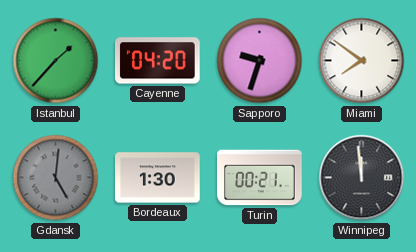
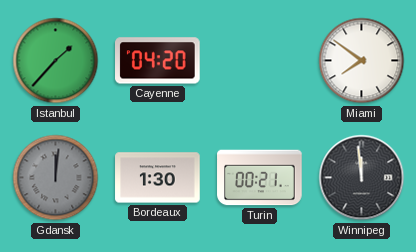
Sapporo: 9:33 -> none
Gdansk: 5:01 -> 12:01
